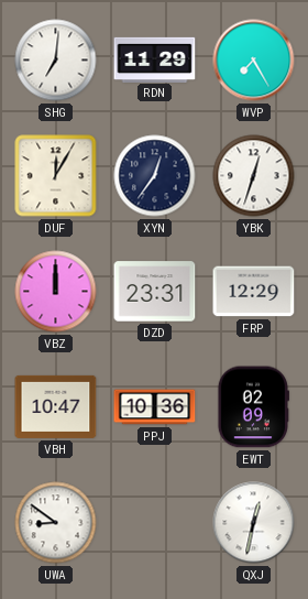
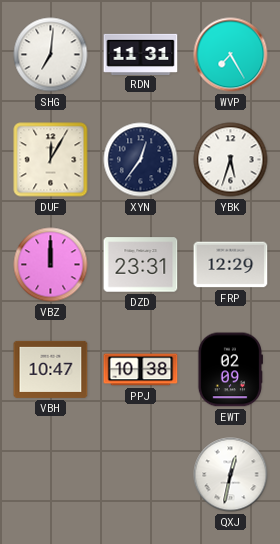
RDN: 11:29 -> 11:31
YBK: 12:33 -> 5:33
PPJ: 10:36 -> 10:38
UWA: 8:51 -> none
